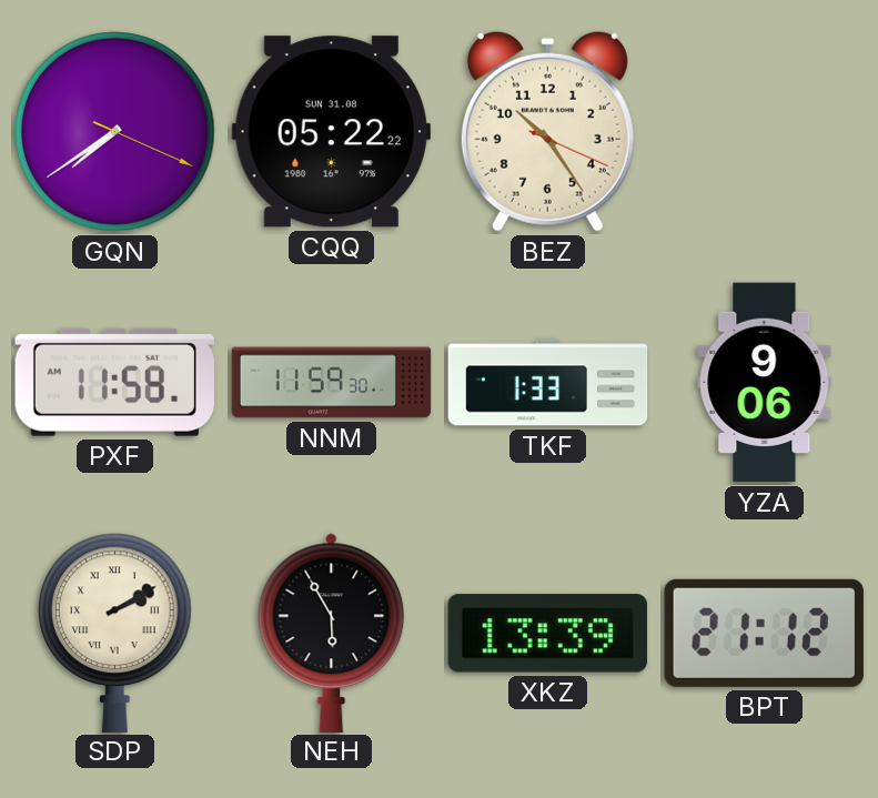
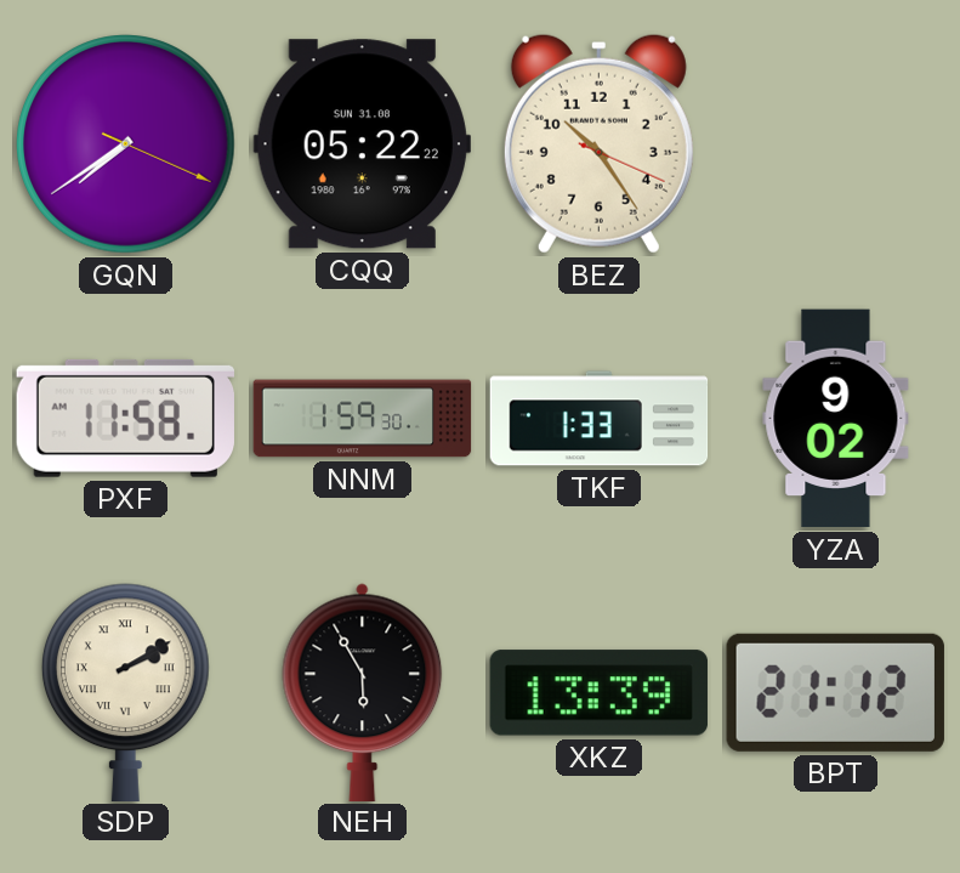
NNM: 11:59 -> 1:59
YZA: 9:06 -> 9:02
